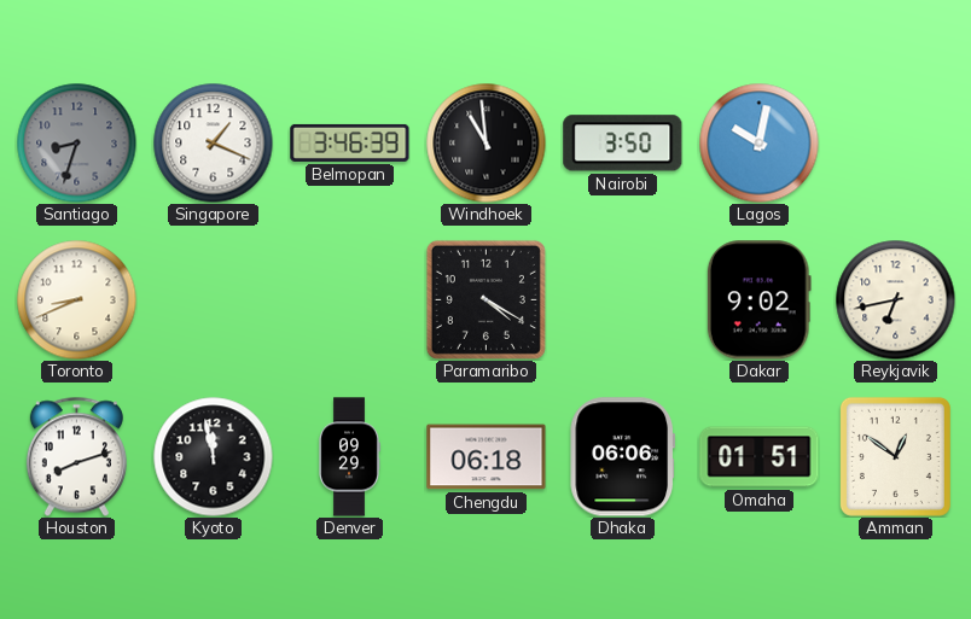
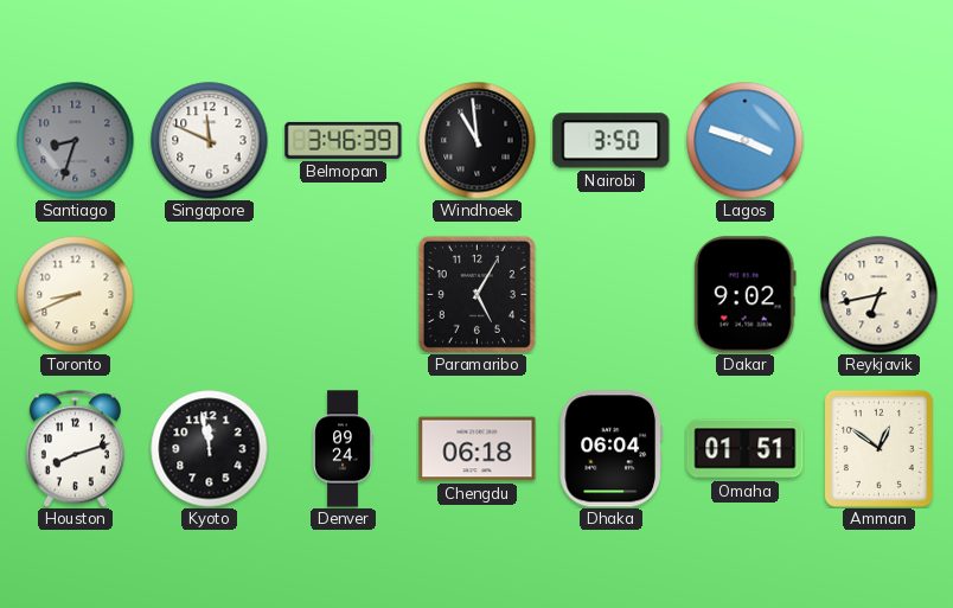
Singapore: 1:19 -> 11:49
Lagos: 10:02 -> 3:48
Paramaribo: 4:20 -> 5:05
Denver: 09:29 -> 09:24
Dhaka: 06:06 -> 06:04
